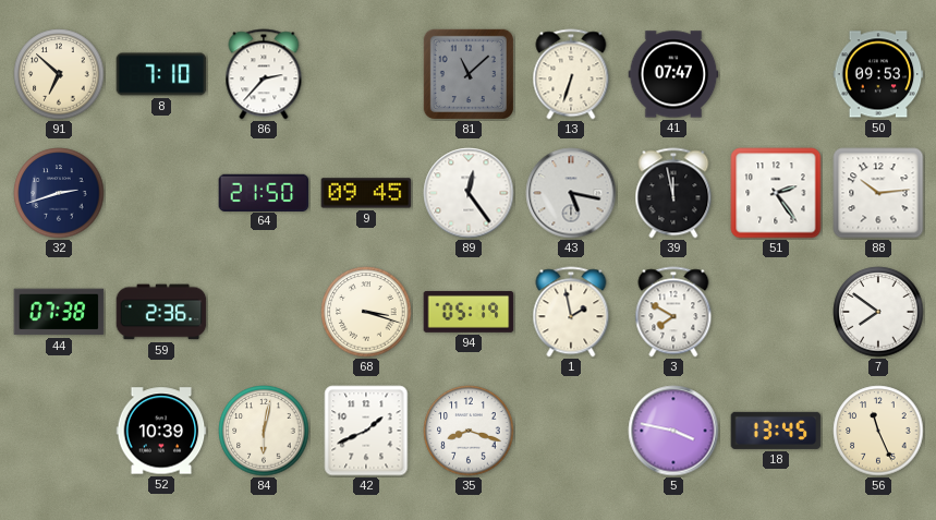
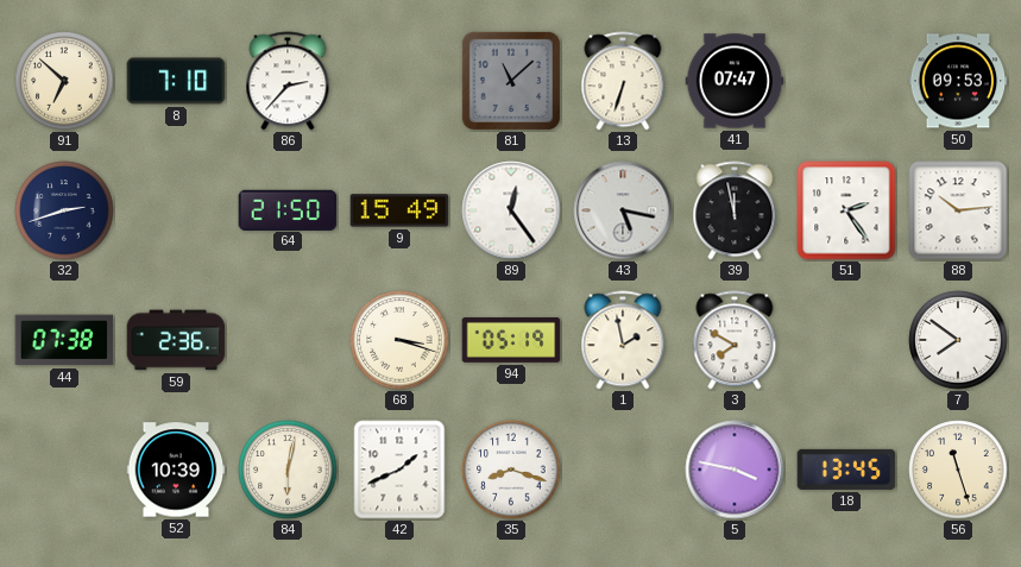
9: 09:45 -> 15:49
56: 11:26 -> 11:27
